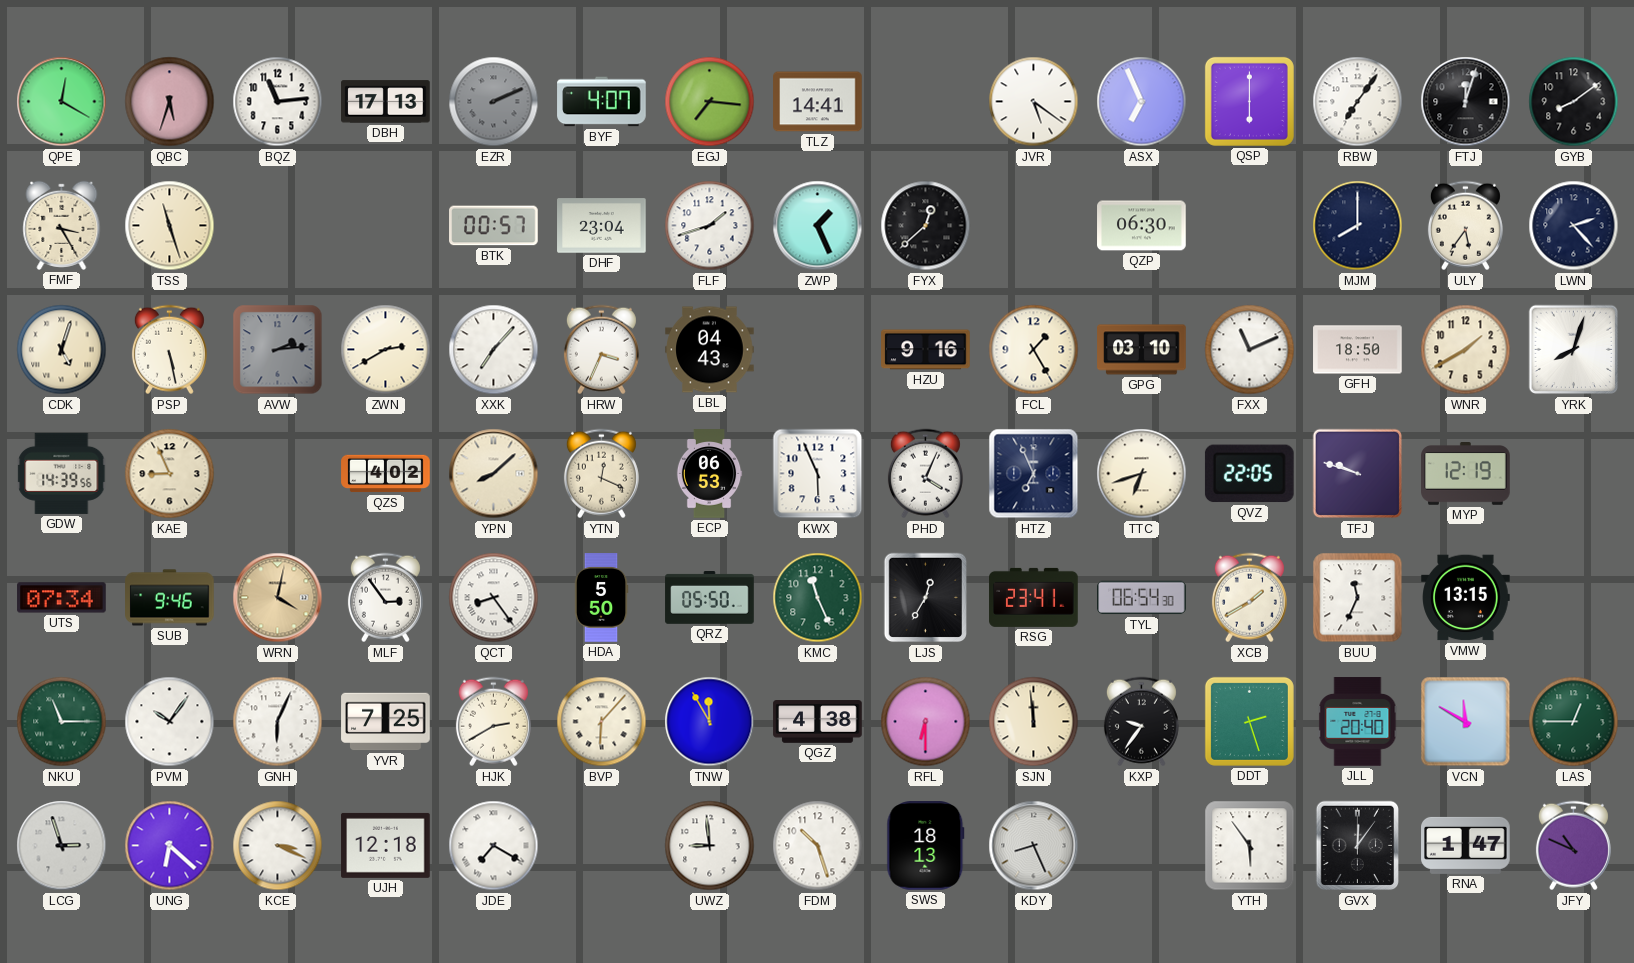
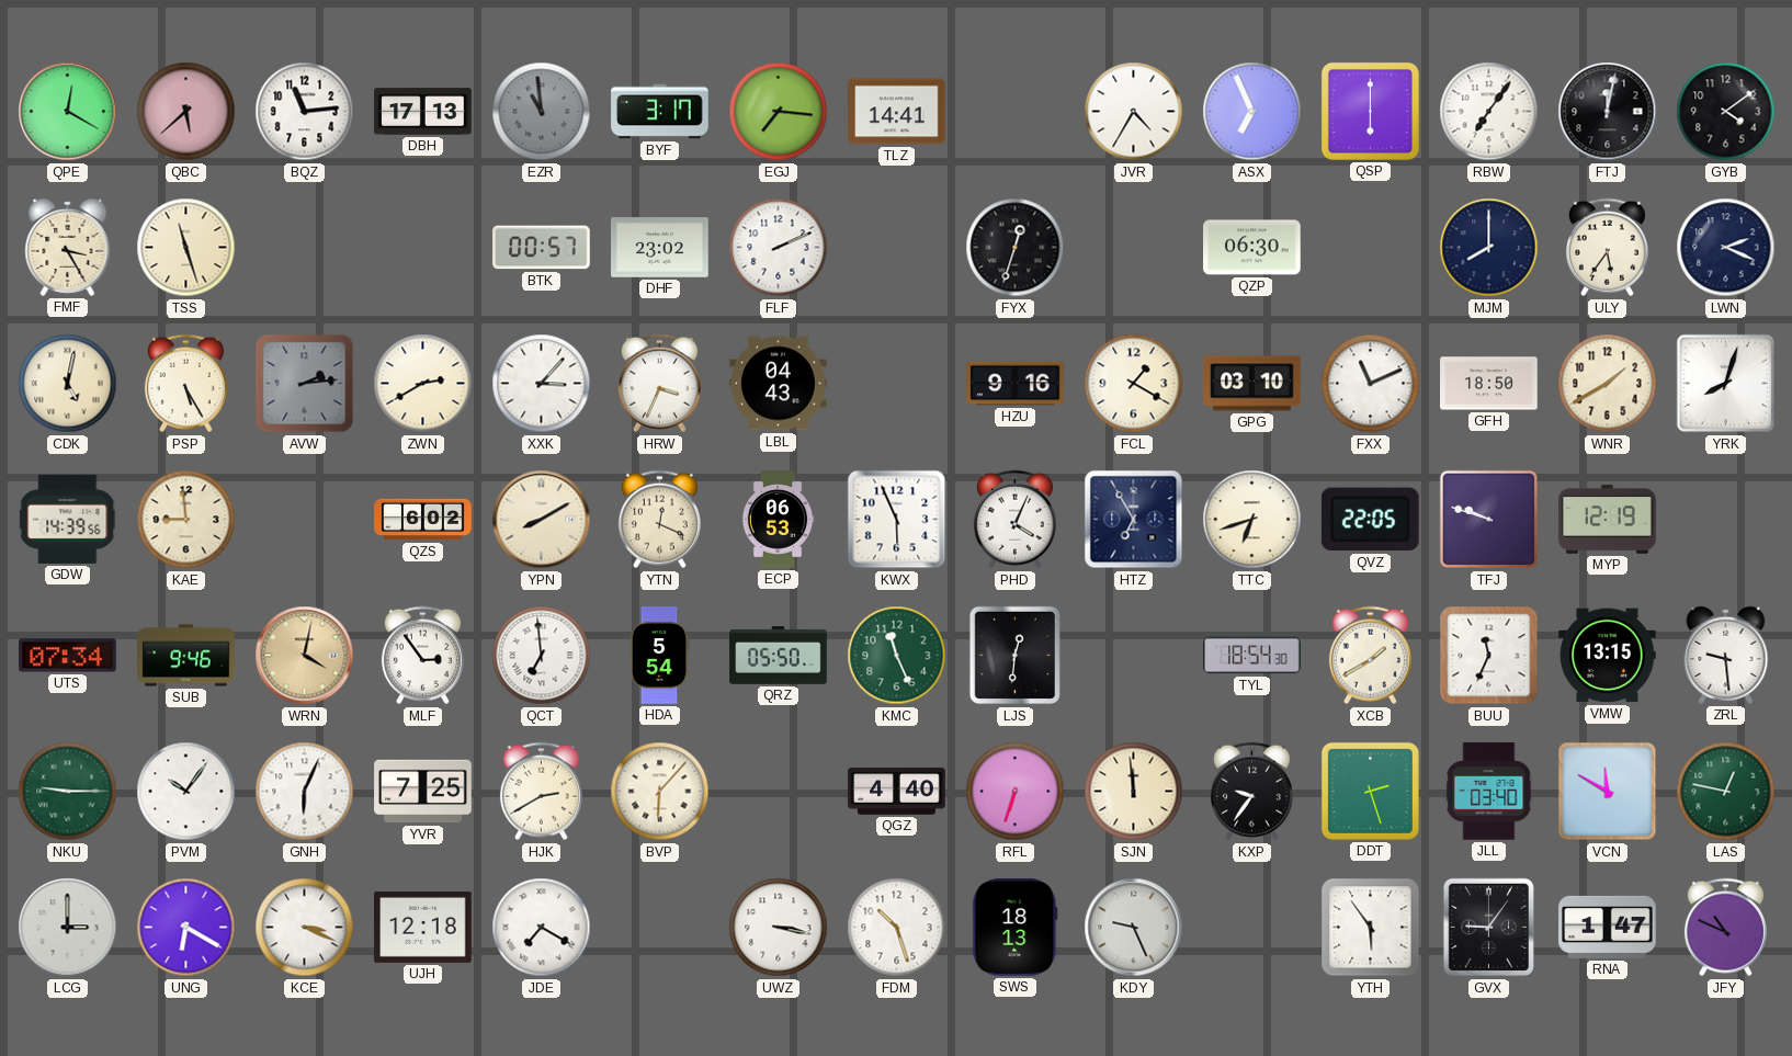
QBC: 5:33 -> 5:38
EZR: 2:11 -> 10:59
BYF: 4:07 -> 3:17
JVR: 5:21 -> 4:35
FTJ: 12:03 -> 12:02
GYB: 8:09 -> 4:09
DHF: 23:04 -> 23:02
FLF: 1:42 -> 2:11
ZWP: 1:26 -> none
FYX: 12:38 -> 12:33
LWN: 2:23 -> 2:19
CDK: 5:03 -> 5:02
PSP: 5:28 -> 5:25
XXK: 7:07 -> 3:07
FCL: 1:25 -> 1:20
KAE: 8:56 -> 8:59
QZS: 4:02 -> 6:02
YPN: 8:08 -> 8:10
HTZ: 6:56 -> 6:55
QCT: 8:24 -> 6:59
HDA: 5:50 -> 5:54
LJS: 12:35 -> 12:31
RSG: 23:41 -> none
TYL: 06:54 -> 18:54
ZRL: none -> 9:29
NKU: 11:15 -> 9:15
TNW: 11:55 -> none
QGZ: 4:38 -> 4:40
RFL: 6:30 -> 6:33
JLL: 20:40 -> 03:40
LAS: 12:45 -> 12:47
LCG: 2:57 -> 3:00
UNG: 6:22 -> 6:20
UWZ: 8:59 -> 3:17
KDY: 8:26 -> 9:26
GVX: 12:06 -> 9:06
